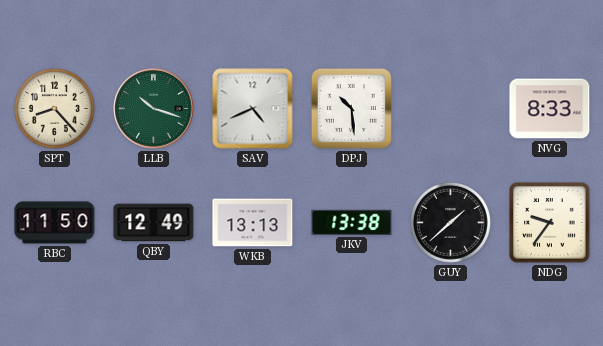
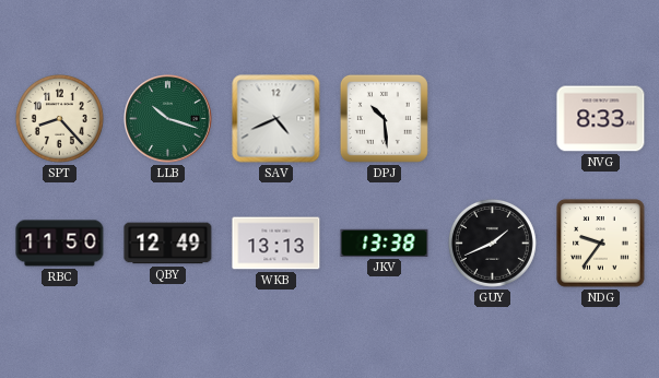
GUY: 1:38 -> 1:41
